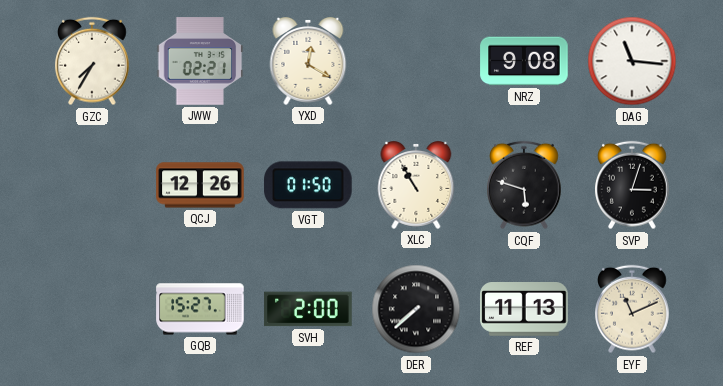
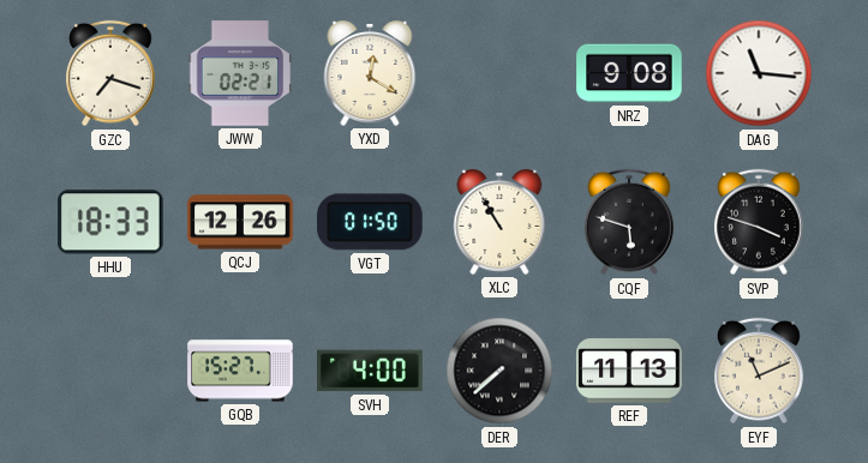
GZC: 7:35 -> 7:18
HHU: none -> 18:33
SVP: 3:03 -> 3:48
SVH: 2:00 -> 4:00
